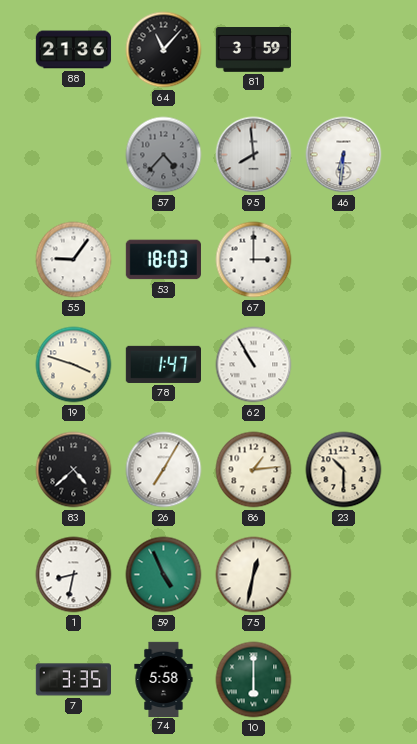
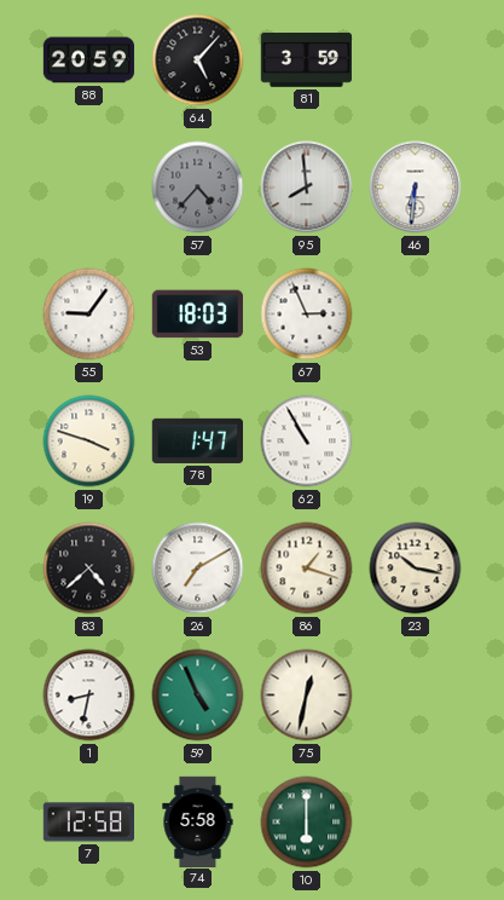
88: 21:36 -> 20:59
64: 11:07 -> 5:07
67: 3:00 -> 2:56
26: 7:05 -> 7:10
86: 1:14 -> 1:18
23: 10:30 -> 10:17
7: 3:35 -> 12:58
